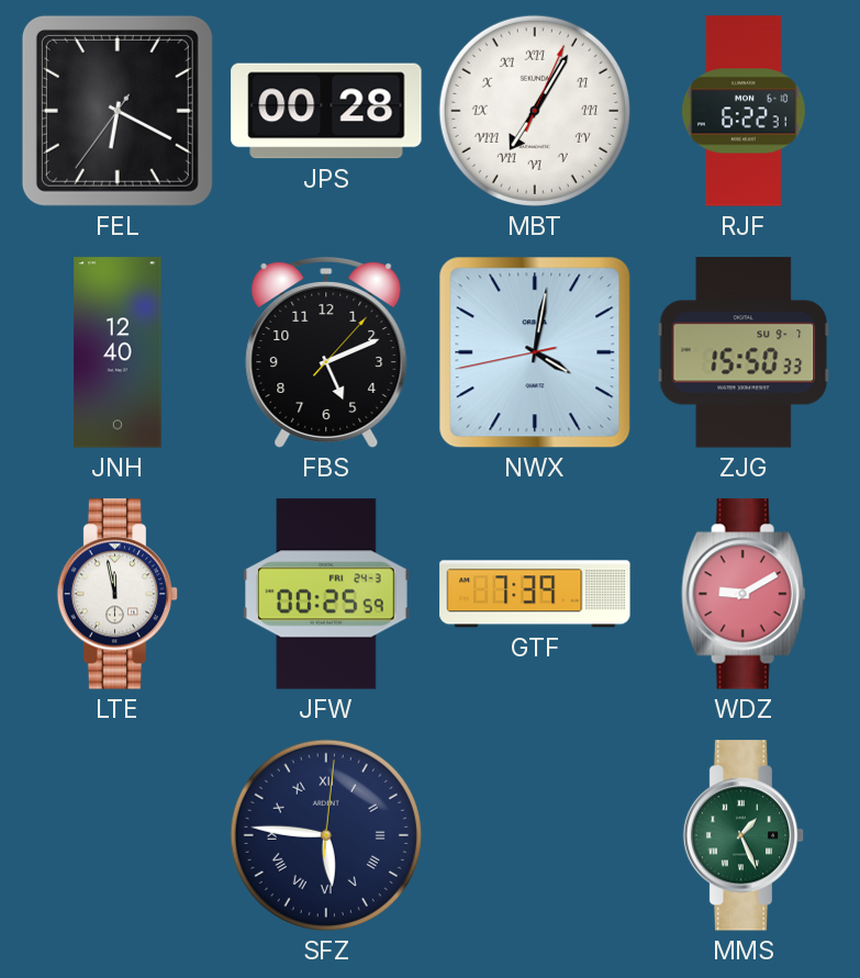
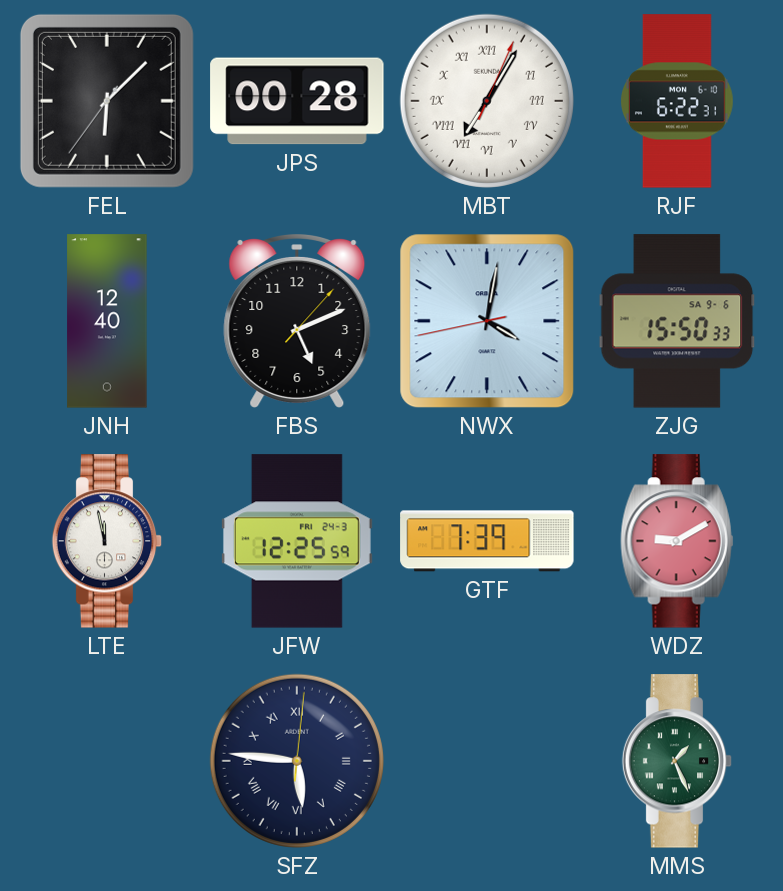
FEL: 6:19 -> 6:07
ZJG date: SU 9-7 -> SA 9-6
JFW: 00:25 -> 12:25
